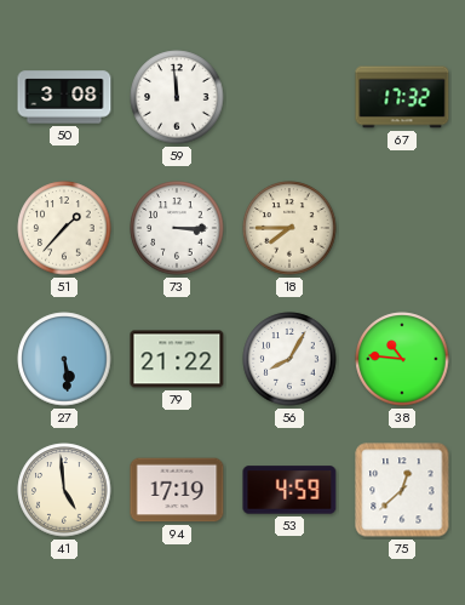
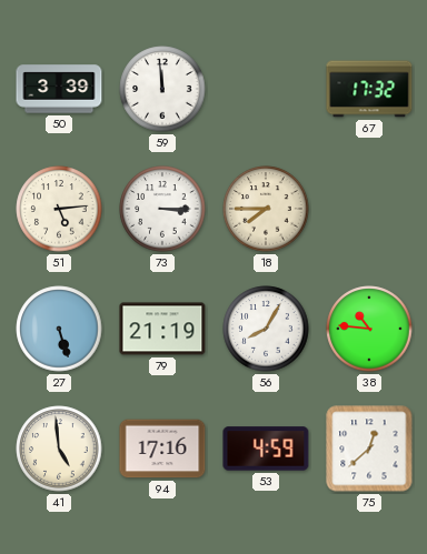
50: 3:08 -> 3:39
51: 1:37 -> 5:14
27: 5:29 -> 5:27
79: 21:22 -> 21:19
94: 17:19 -> 17:16
